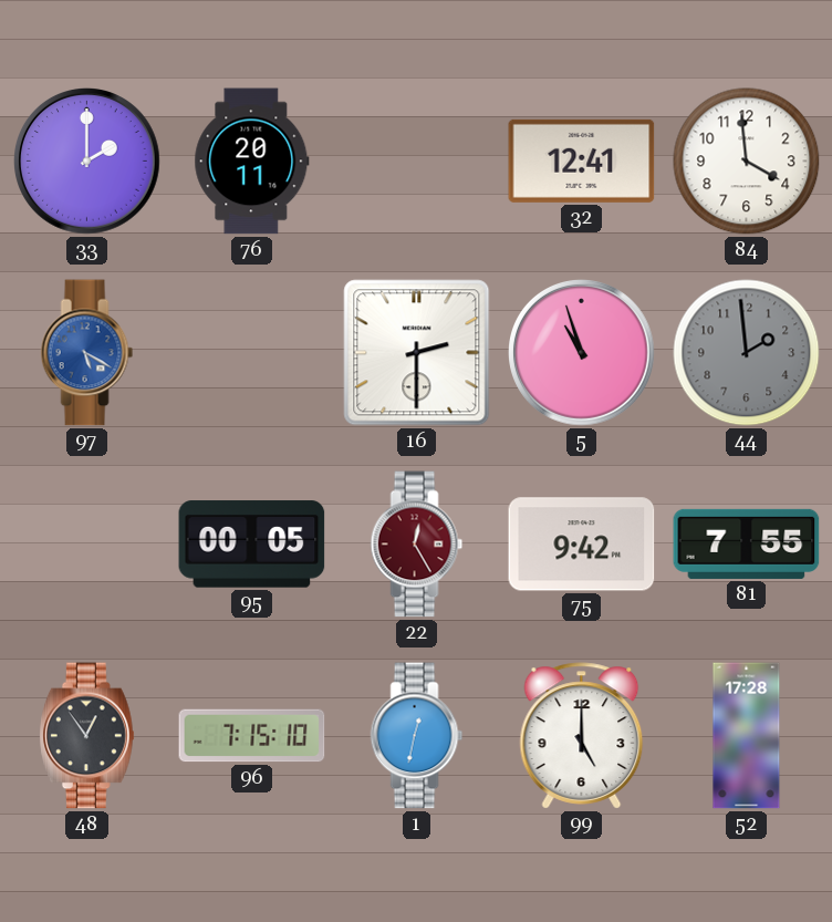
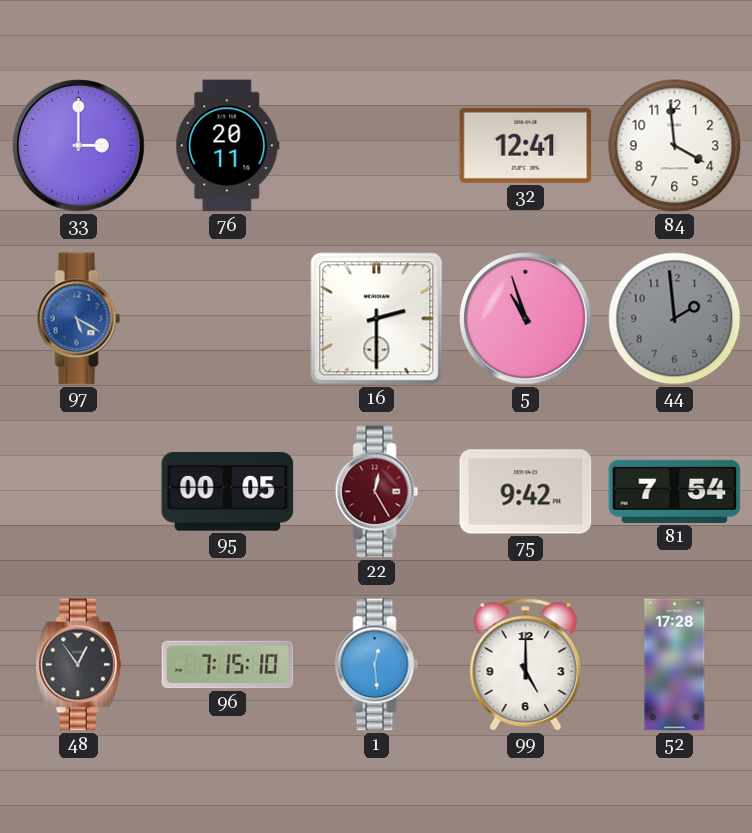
33: 2:00 -> 3:00
81: 7:55 -> 7:54
1: 12:32 -> 12:29
